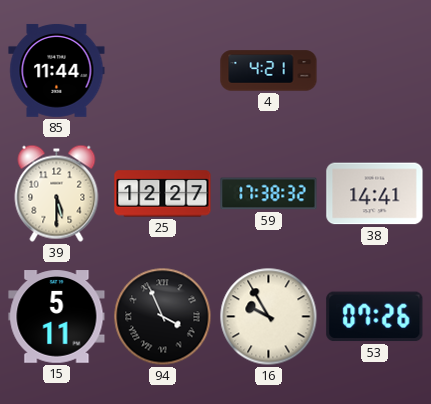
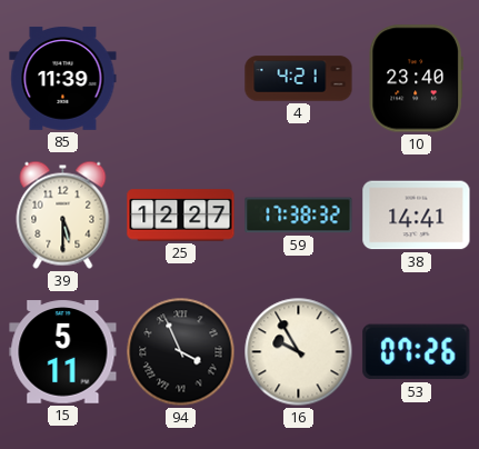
85: 11:44 -> 11:39
10: none -> 23:40
